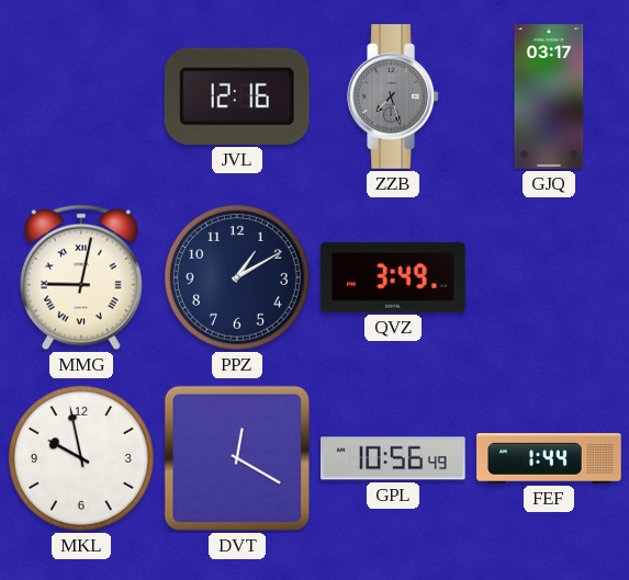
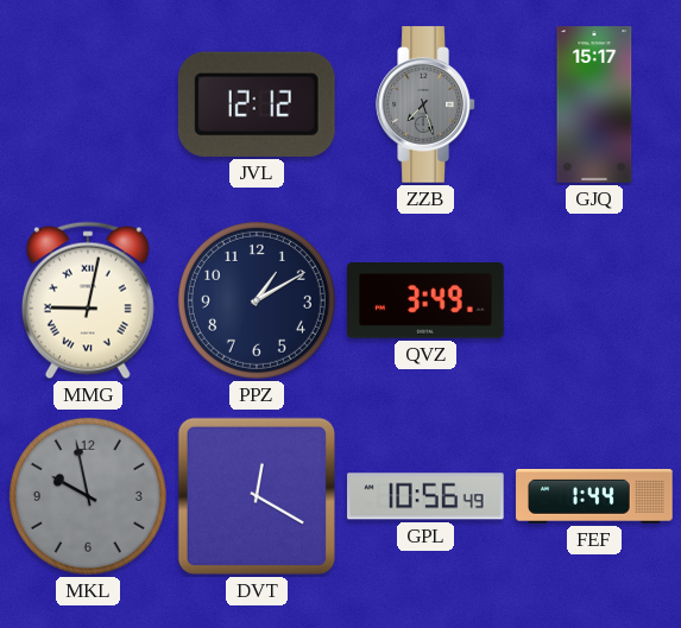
JVL: 12:16 -> 12:12
GJQ: 03:17 -> 15:17
MKL dial: white -> grey
